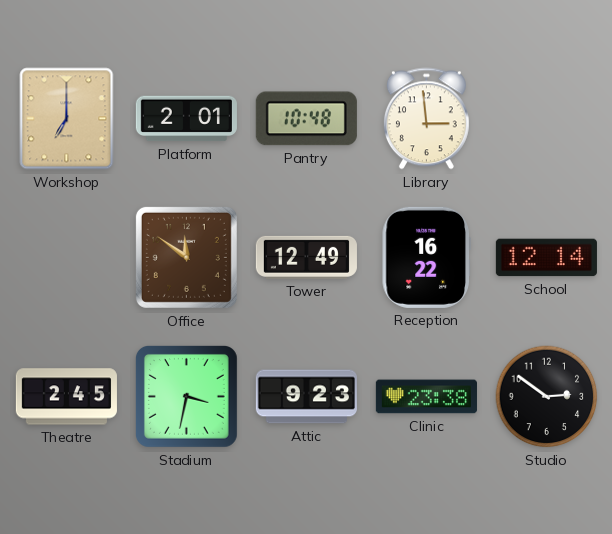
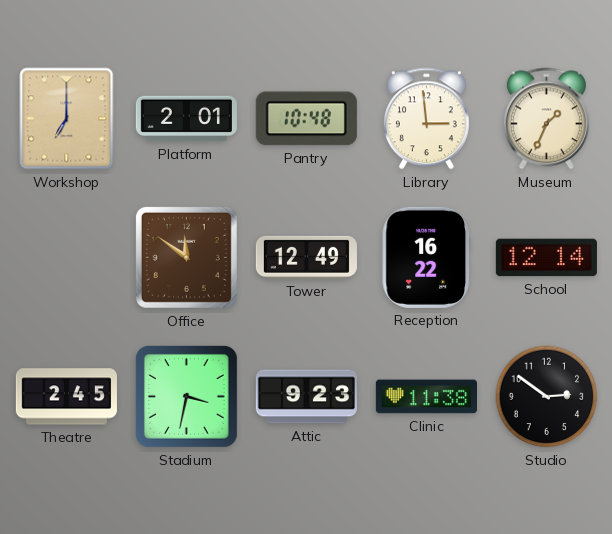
Museum: none -> 1:34
Clinic: 23:38 -> 11:38
